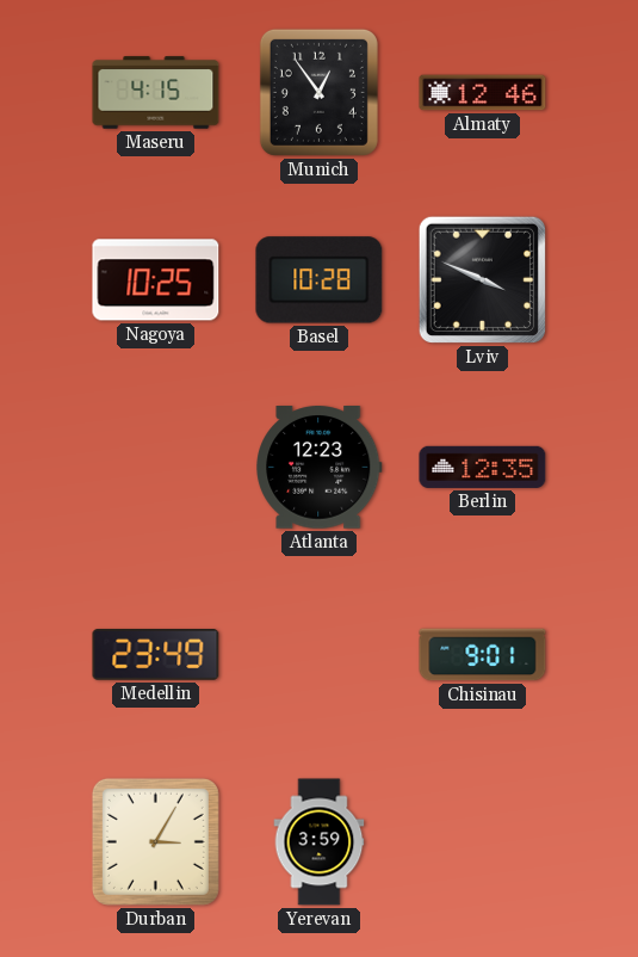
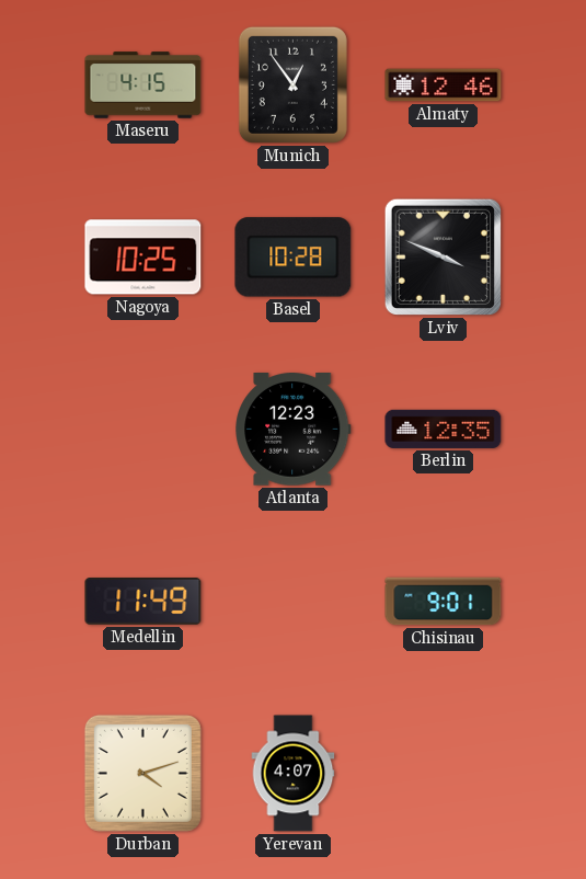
Medellin: 23:49 -> 11:49
Durban: 3:05 -> 4:12
Yerevan: 3:59 -> 4:07
